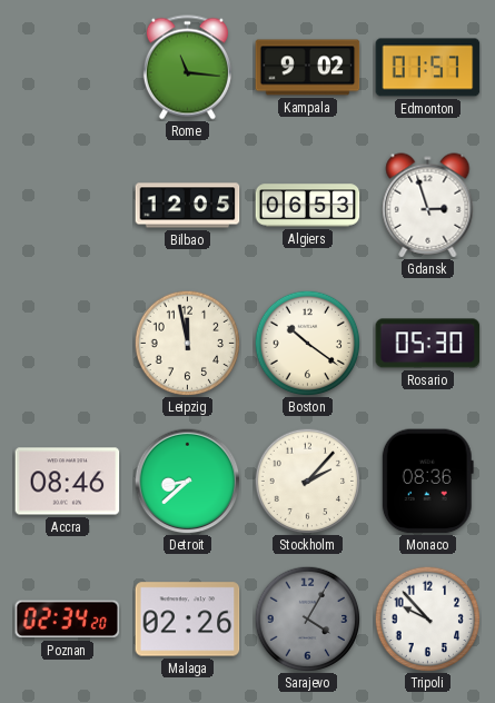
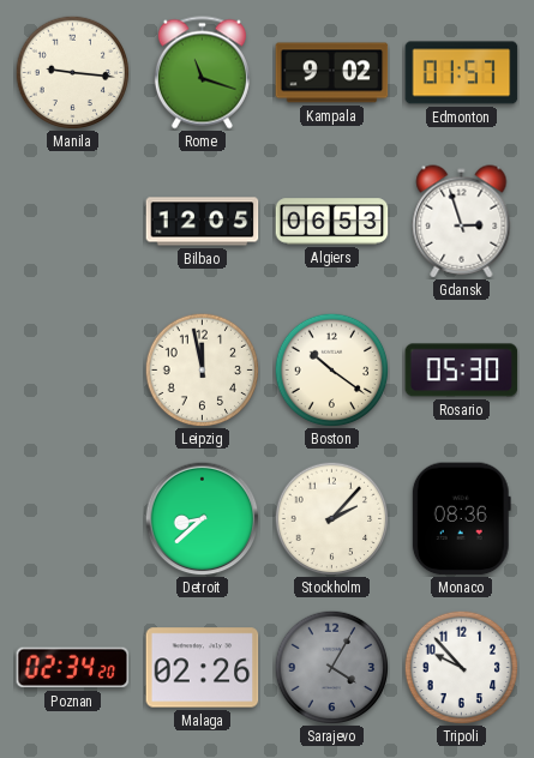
Manila: none -> 9:16
Rome: 11:16 -> 11:18
Accra: 08:46 -> none
